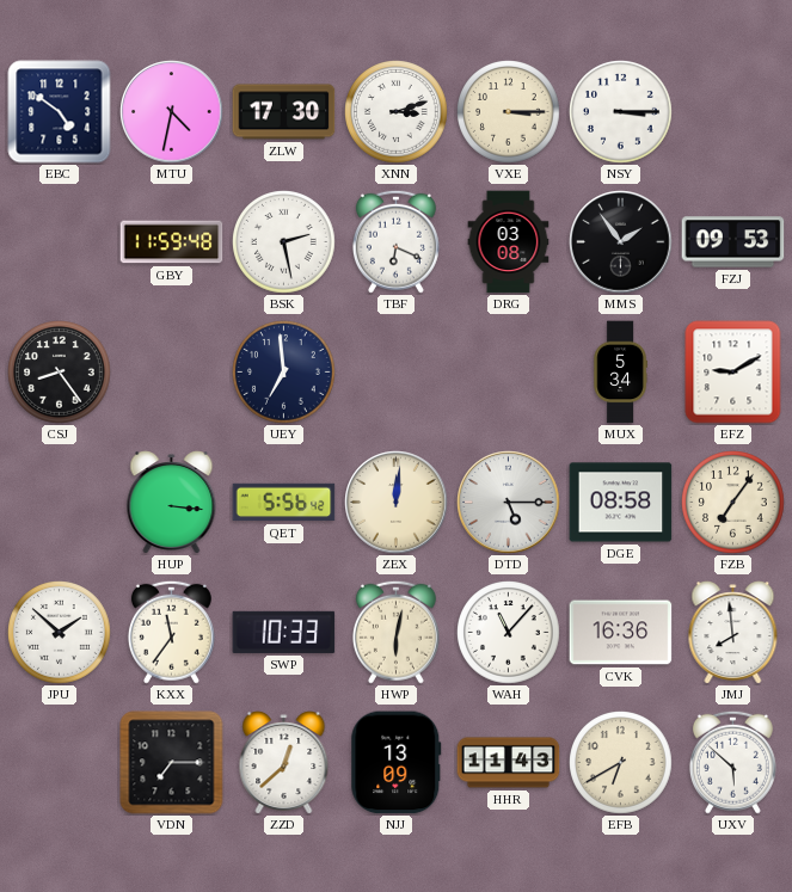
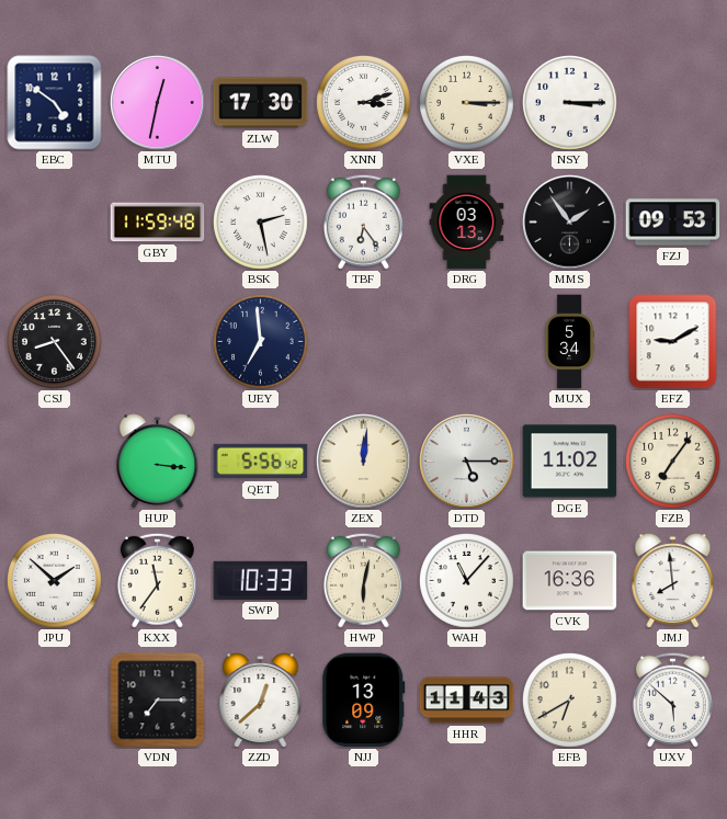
MTU: 4:32 -> 12:32
TBF: 6:19 -> 6:24
DRG: 03:08 -> 03:13
DGE: 08:58 -> 11:02
